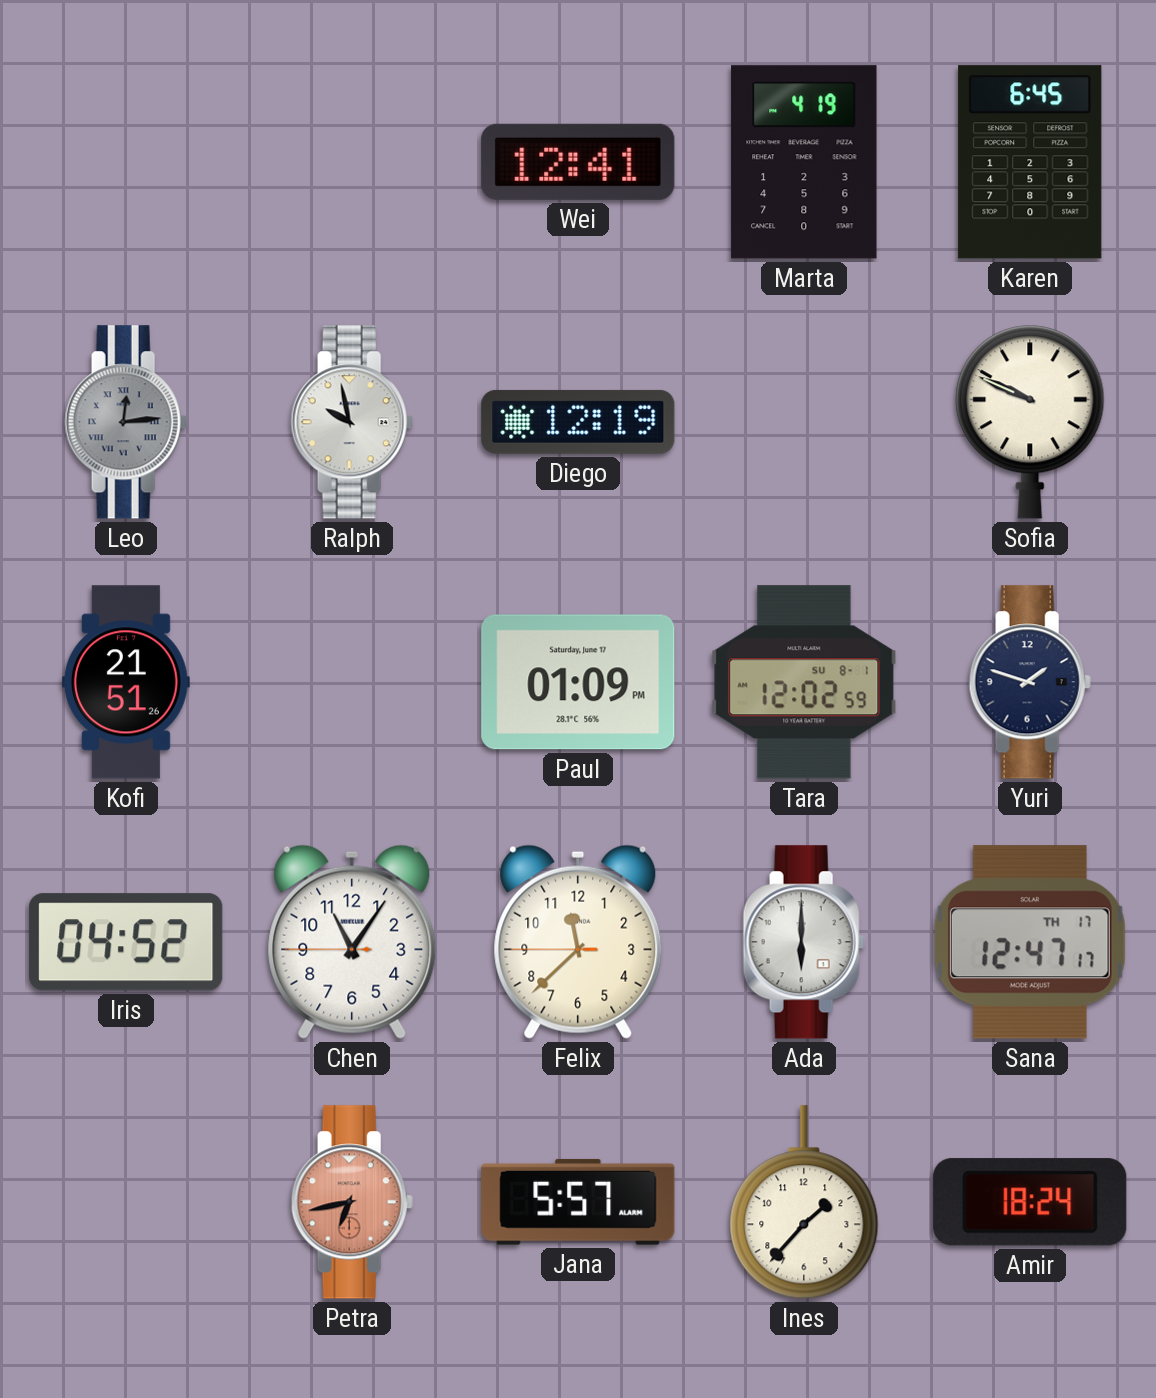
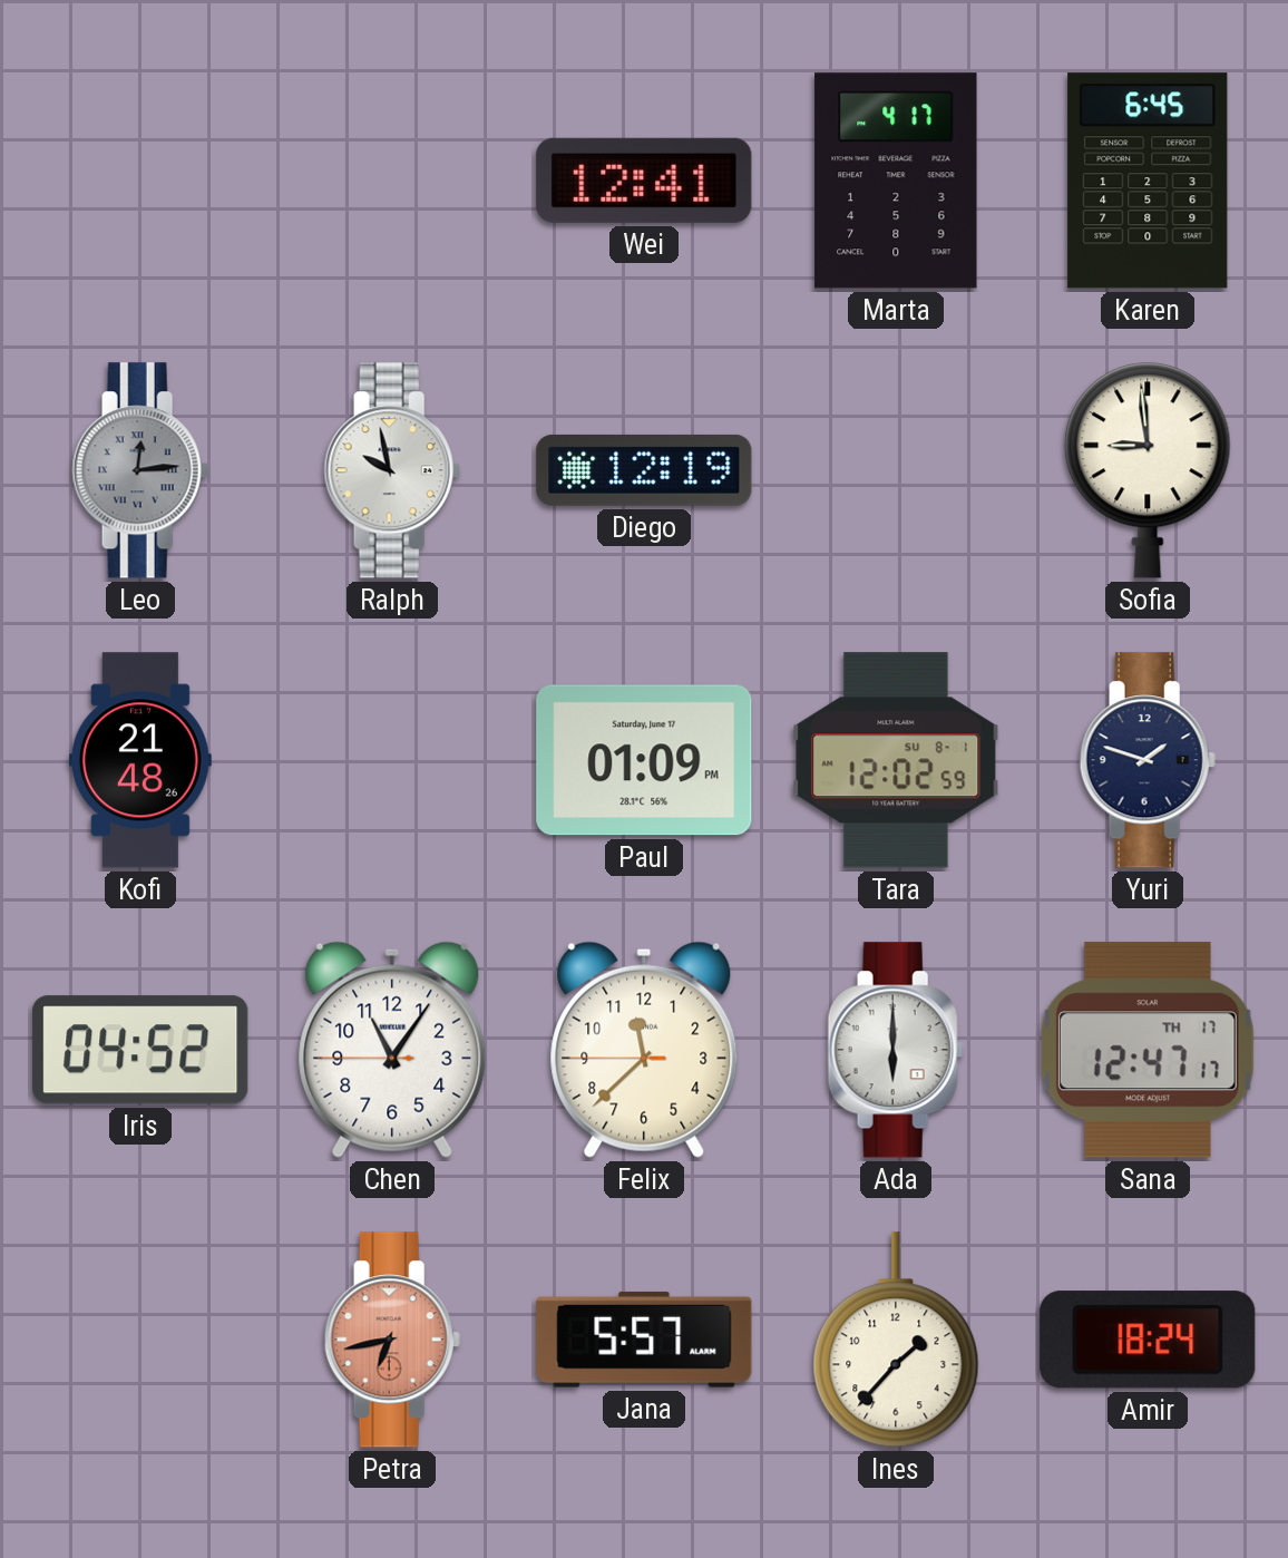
Marta: 4:19 -> 4:17
Sofia: 9:49 -> 8:59
Kofi: 21:51 -> 21:48
